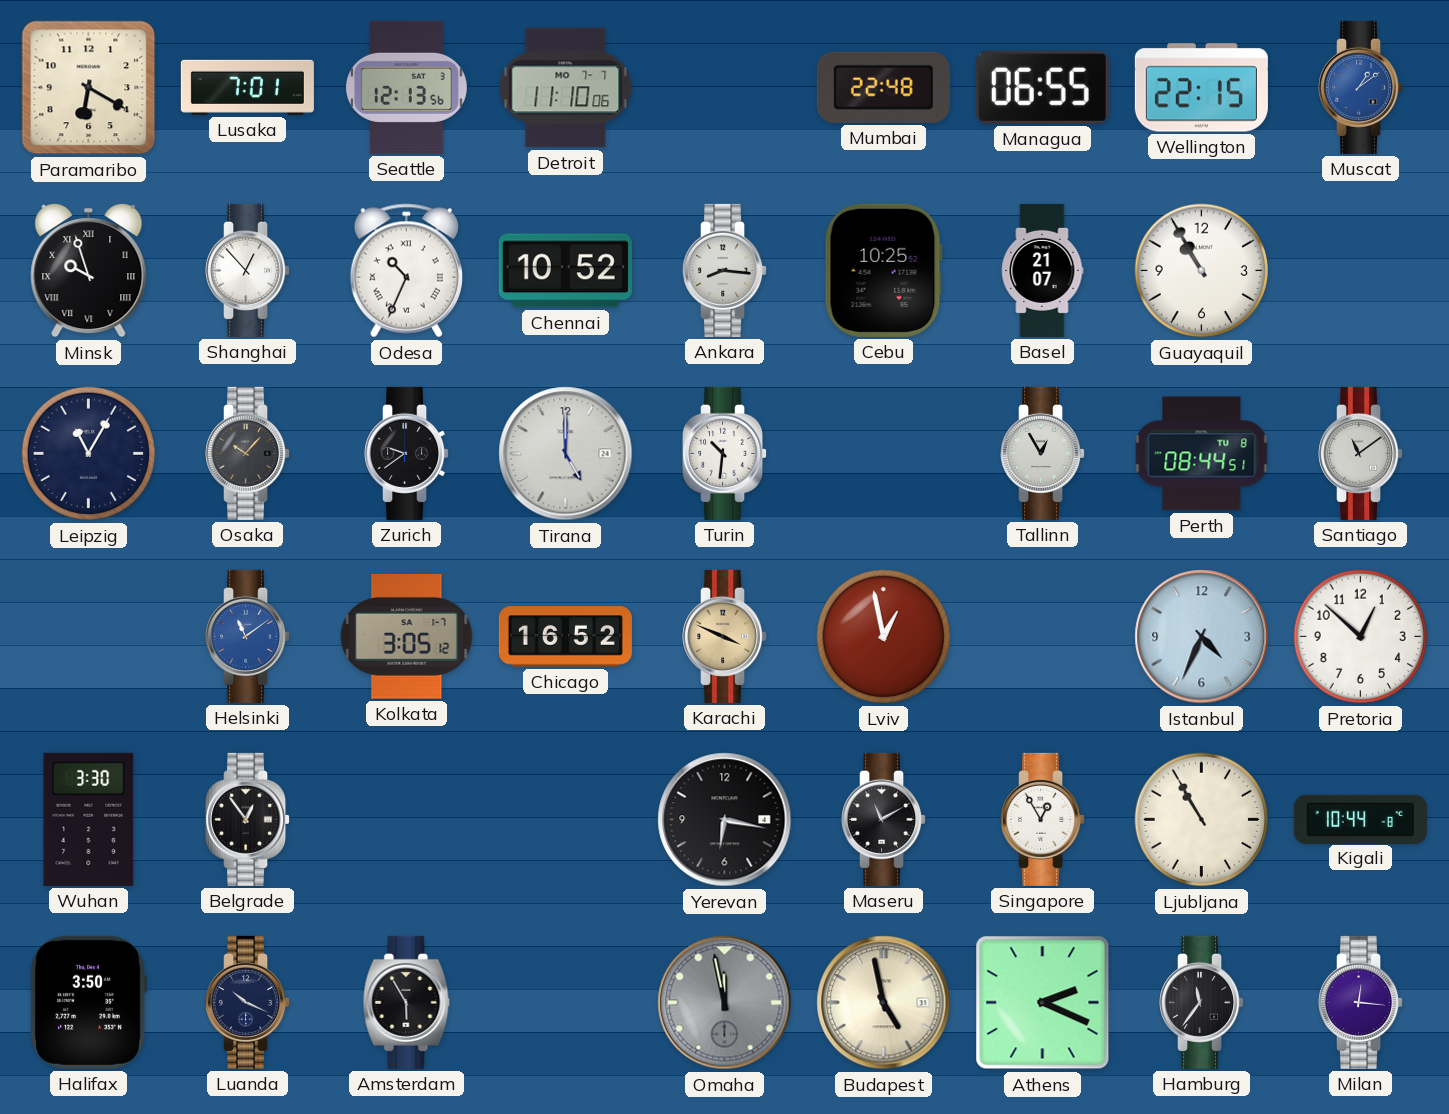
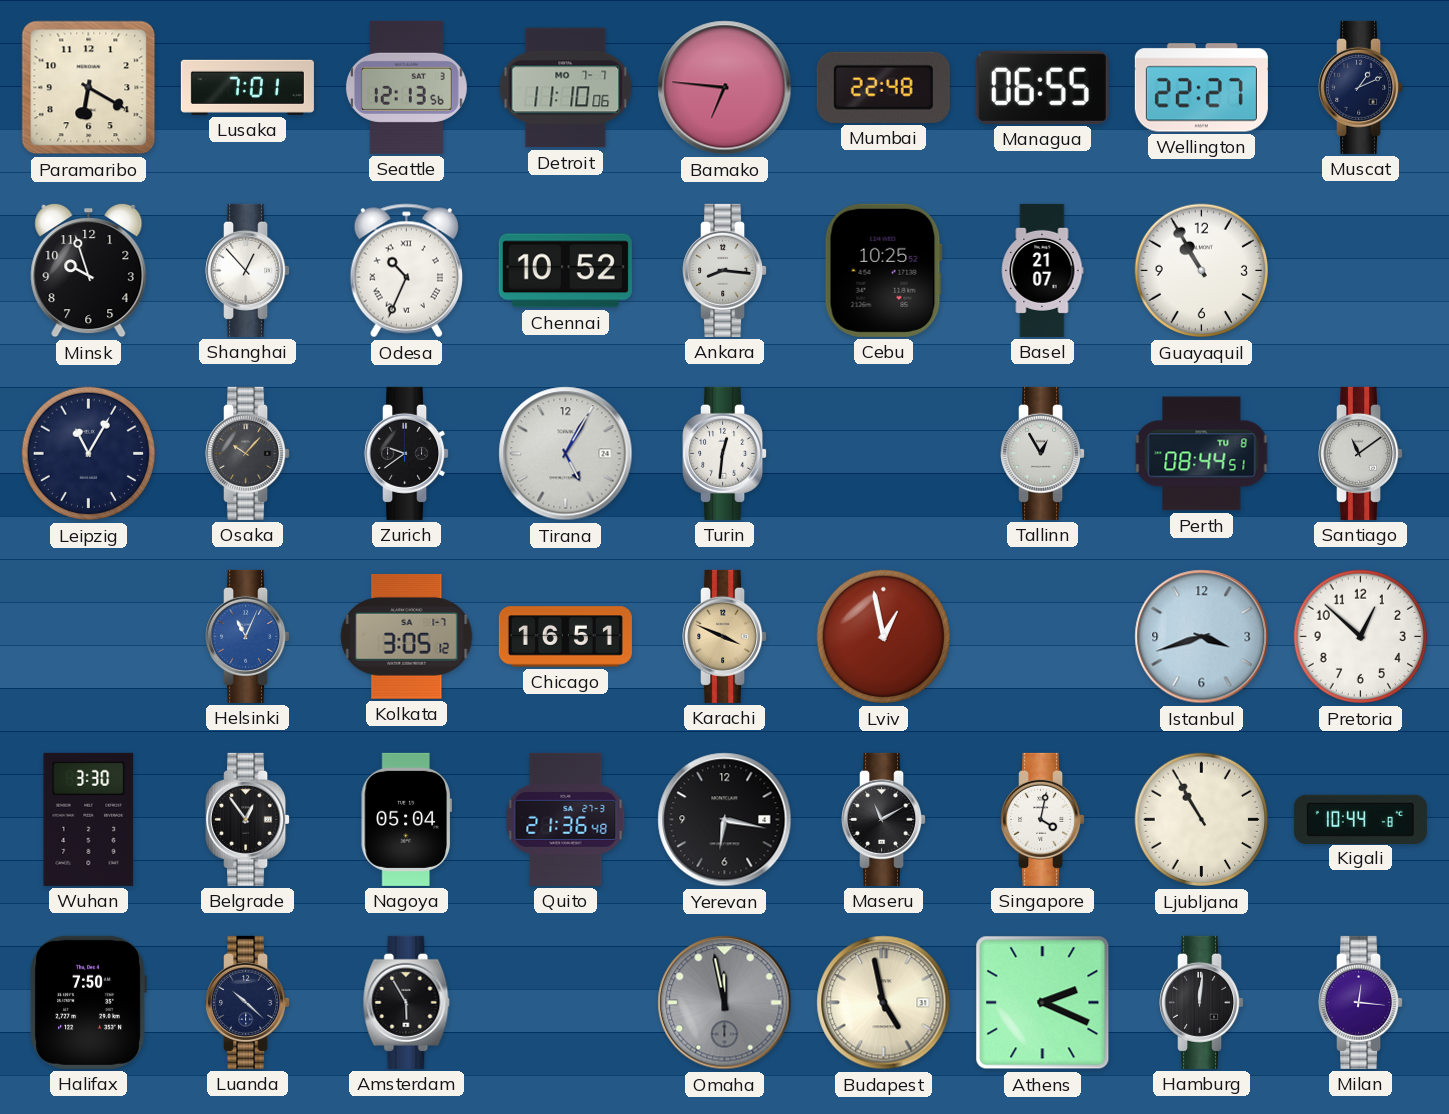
Bamako: none -> 6:46
Wellington: 22:15 -> 22:27
Muscat: 1:09 -> 1:11
Muscat dial: blue -> navy
Minsk numerals: Roman -> Arabic
Tirana: 5:00 -> 5:05
Turin: 10:31 -> 12:31
Helsinki: 11:09 -> 11:04
Chicago: 16:52 -> 16:51
Istanbul: 4:34 -> 3:42
Nagoya: none -> 05:04
Quito: none -> 21:36
Singapore: 12:55 -> 4:02
Halifax: 3:50 -> 7:50
Luanda: 10:19 -> 10:22
Hamburg: 11:36 -> 12:01
